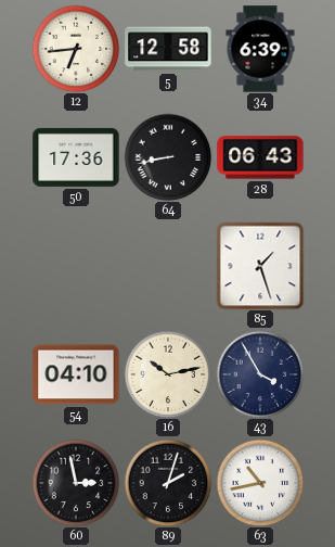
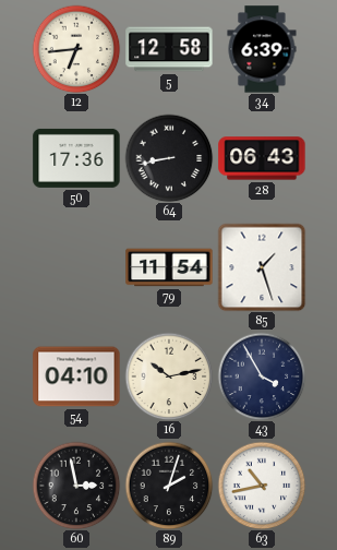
79: none -> 11:54
